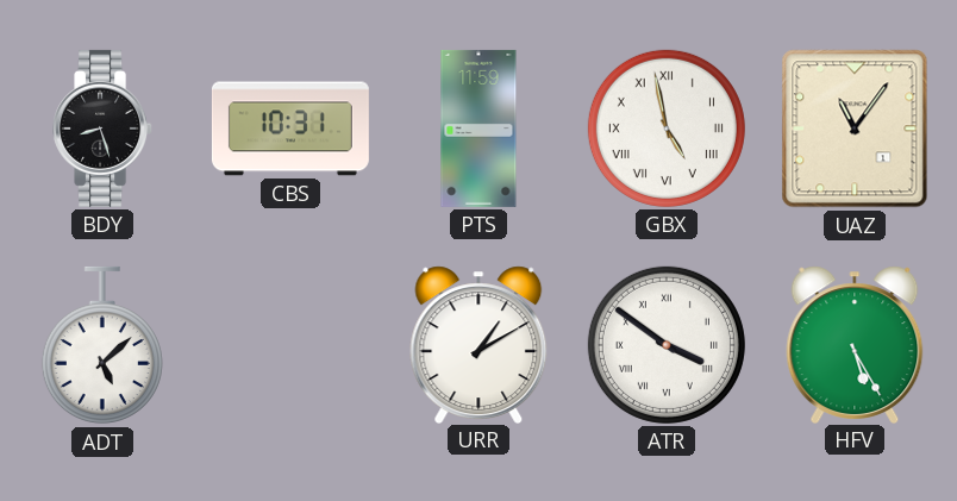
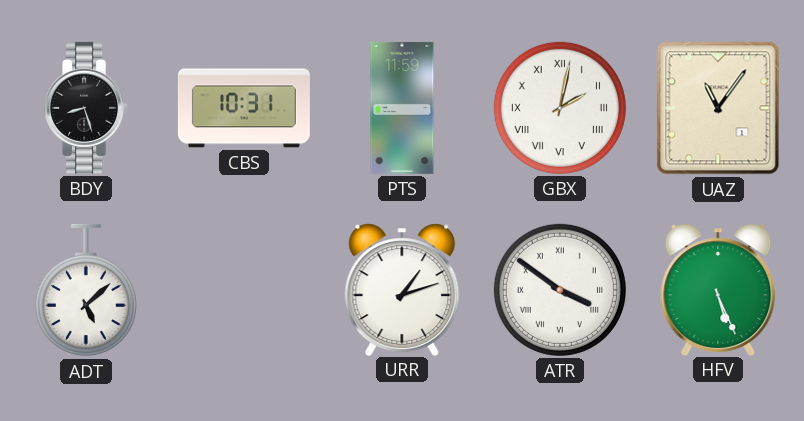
GBX: 4:58 -> 2:02
URR: 1:10 -> 1:12
HFV: 5:25 -> 5:26
